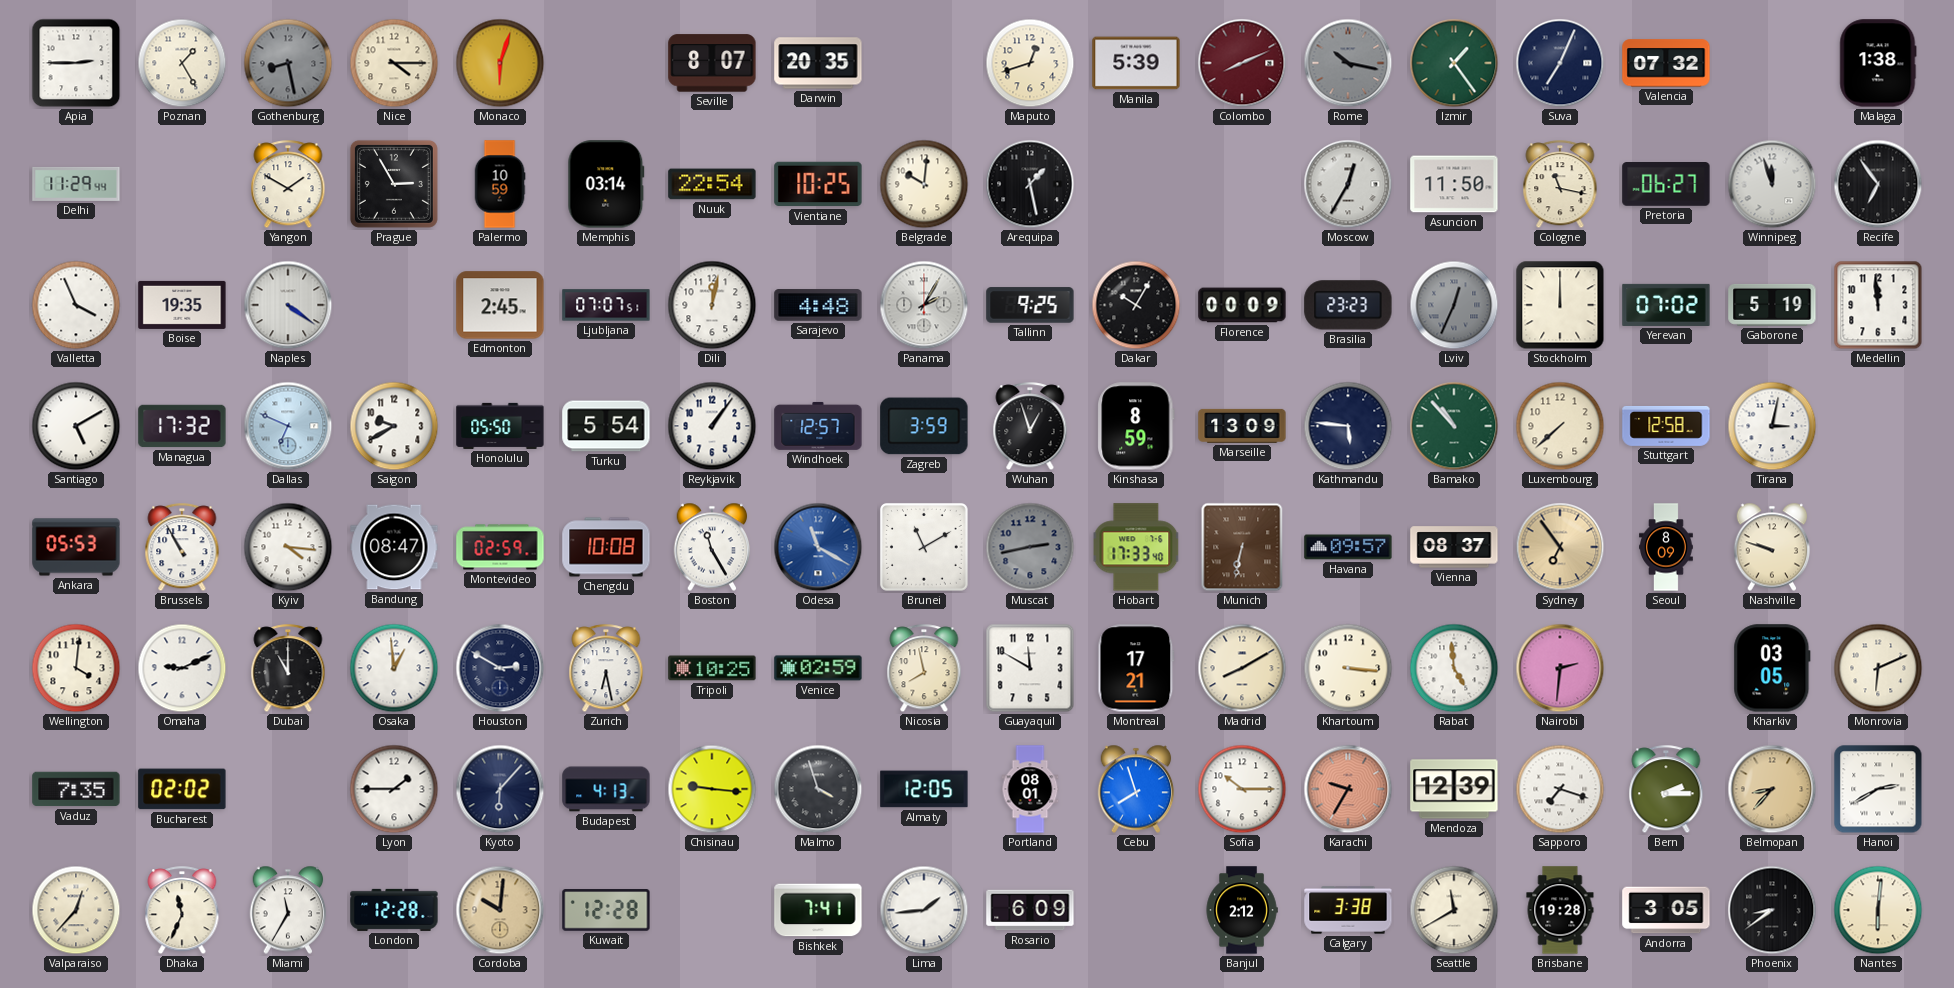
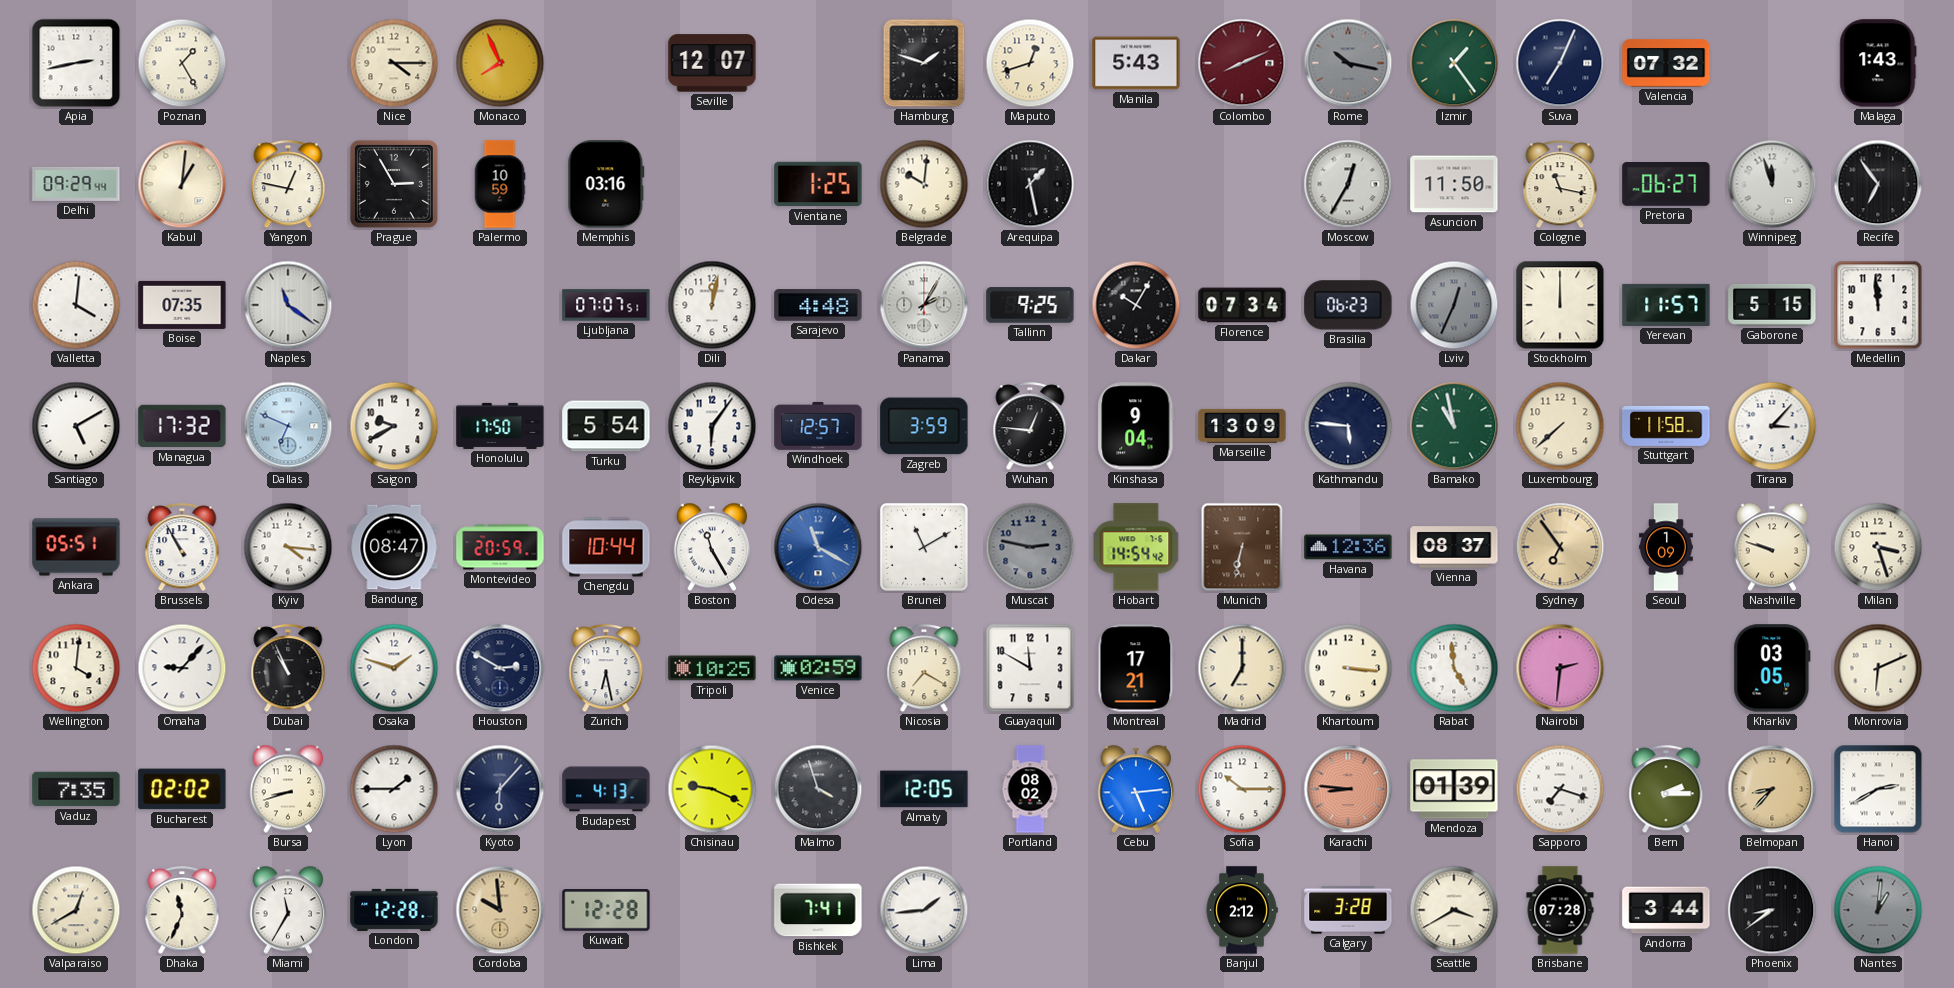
Apia: 2:45 -> 2:43
Gothenburg: 8:28 -> none
Monaco: 6:03 -> 7:56
Seville: 8:07 -> 12:07
Darwin: 20:35 -> none
Hamburg: none -> 1:48
Manila: 5:39 -> 5:43
Malaga: 1:38 -> 1:43
Delhi: 11:29 -> 09:29
Kabul: none -> 1:01
Yangon: 1:50 -> 12:47
Memphis: 03:14 -> 03:16
Nuuk: 22:54 -> none
Vientiane: 10:25 -> 1:25
Valletta: 3:56 -> 4:01
Boise: 19:35 -> 07:35
Naples: 4:21 -> 11:21
Edmonton: 2:45 -> none
Florence: 00:09 -> 07:34
Brasilia: 23:23 -> 06:23
Yerevan: 07:02 -> 11:57
Gaborone: 5:19 -> 5:15
Honolulu: 05:50 -> 17:50
Reykjavik: 1:06 -> 6:06
Wuhan: 12:57 -> 12:46
Kinshasa: 8:59 -> 9:04
Bamako: 10:53 -> 10:58
Stuttgart: 12:58 -> 11:58
Tirana: 3:02 -> 3:07
Ankara: 05:53 -> 05:51
Montevideo: 02:59 -> 20:59
Chengdu: 10:08 -> 10:44
Muscat: 2:43 -> 2:47
Hobart: 17:33 -> 14:54
Havana: 09:57 -> 12:36
Seoul: 8:09 -> 1:09
Milan: none -> 3:27
Omaha: 9:11 -> 9:07
Dubai: 11:00 -> 10:56
Osaka: 12:59 -> 1:48
Nicosia: 7:58 -> 7:20
Madrid: 8:10 -> 7:00
Bursa: none -> 8:42
Chisinau: 9:16 -> 9:19
Portland: 08:01 -> 08:02
Cebu: 7:57 -> 5:14
Karachi: 9:35 -> 8:46
Mendoza: 12:39 -> 01:39
Valparaiso: 12:37 -> 12:40
Cordoba: 10:01 -> 9:59
Rosario: 6:09 -> none
Calgary: 3:38 -> 3:28
Seattle: 11:40 -> 3:40
Brisbane: 19:28 -> 07:28
Andorra: 3:05 -> 3:44
Nantes: 6:01 -> 1:01
Nantes dial: cream -> grey
